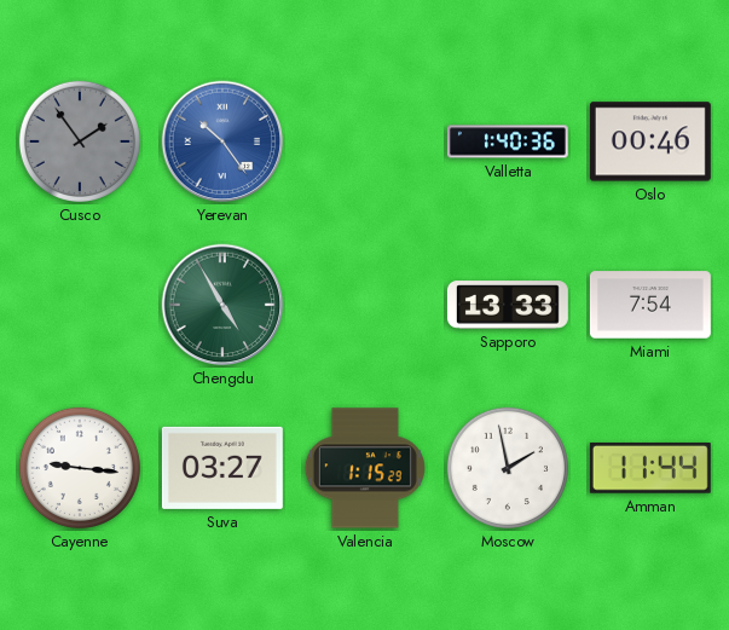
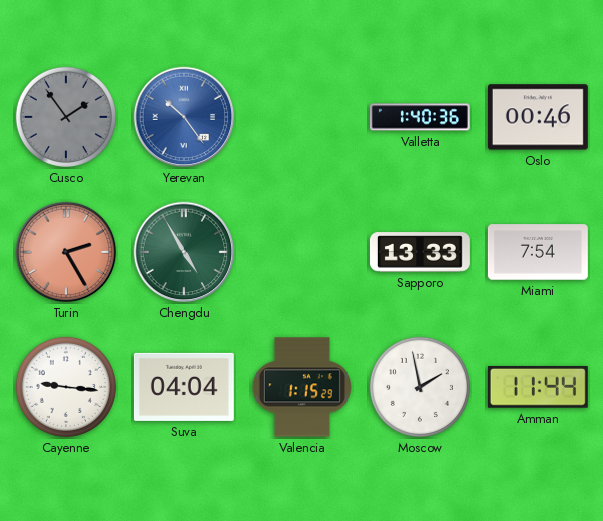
Turin: none -> 2:25
Suva: 03:27 -> 04:04
